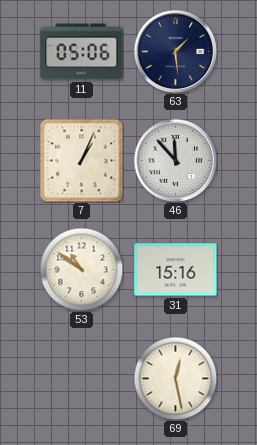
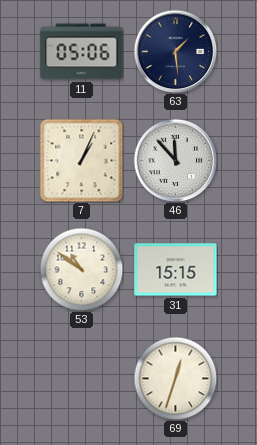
31: 15:16 -> 15:15
69: 12:28 -> 12:33
